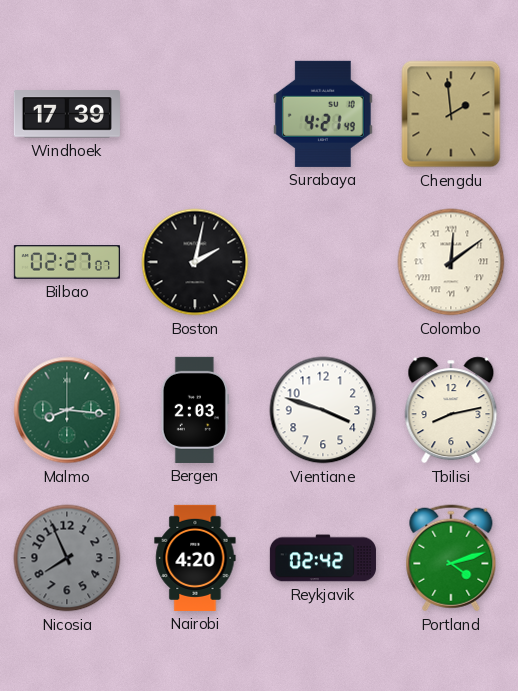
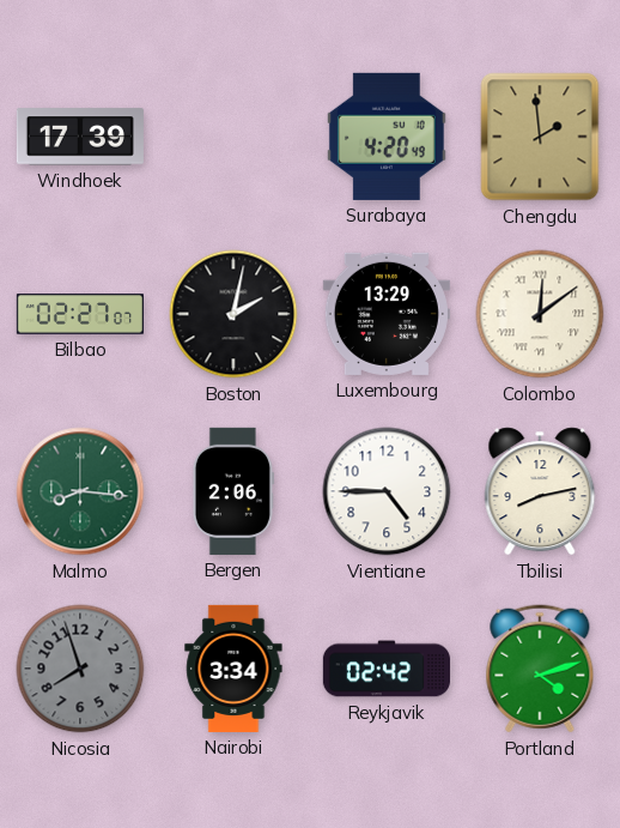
Surabaya: 4:21 -> 4:20
Luxembourg: none -> 13:29
Bergen: 2:03 -> 2:06
Vientiane: 3:48 -> 4:45
Nicosia: 7:56 -> 7:57
Nairobi: 4:20 -> 3:34
